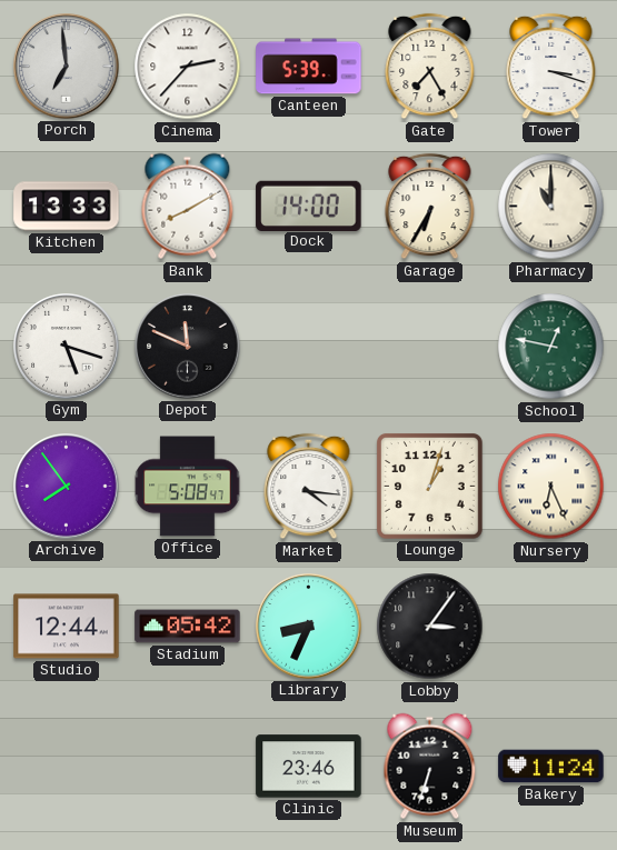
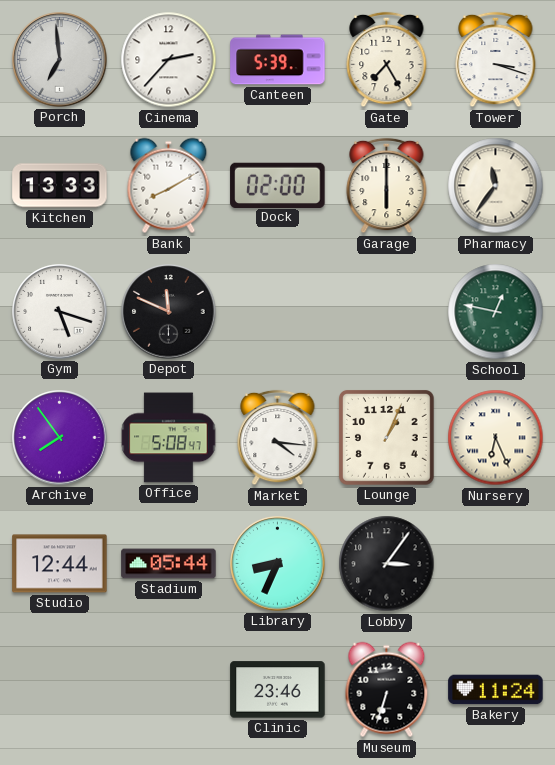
Dock: 14:00 -> 02:00
Garage: 6:35 -> 6:00
Pharmacy: 11:00 -> 11:36
Lounge: 1:03 -> 1:04
Stadium: 05:42 -> 05:44
